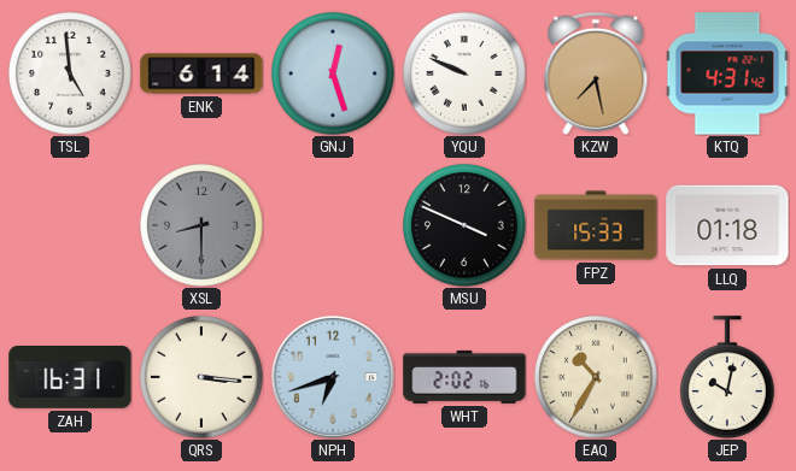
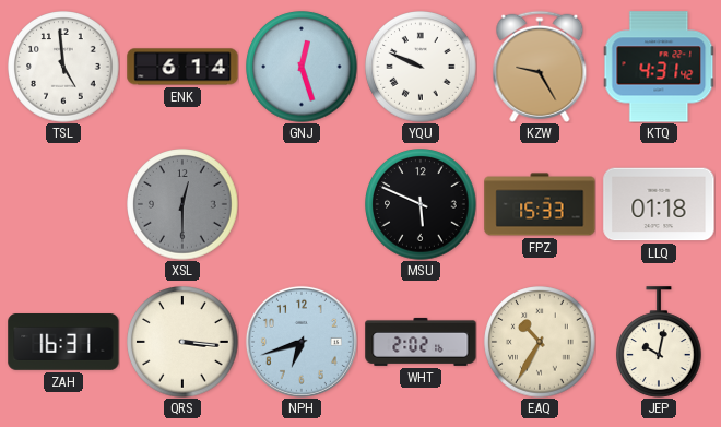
KZW: 7:28 -> 9:25
XSL: 8:30 -> 12:30
MSU: 3:49 -> 5:49
